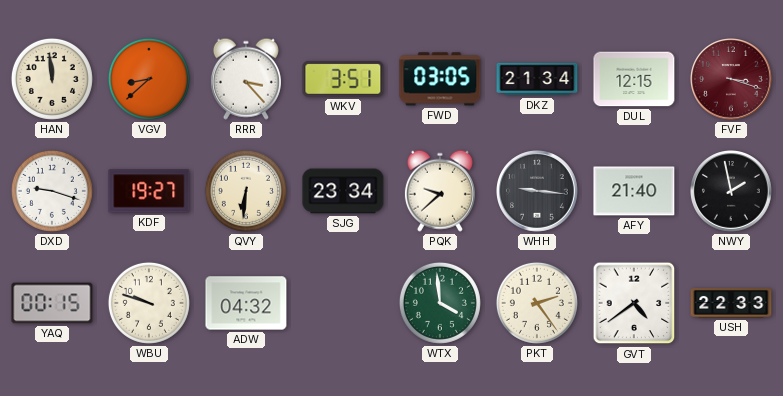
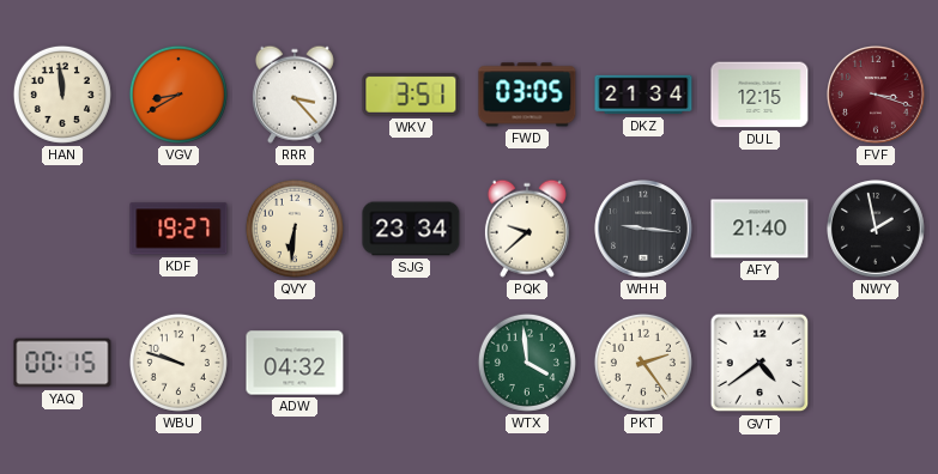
VGV: 8:38 -> 8:40
DXD: 9:18 -> none
USH: 22:33 -> none
